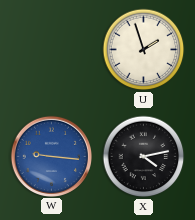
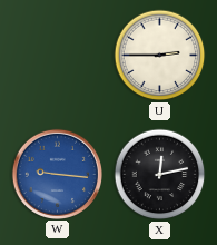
U: 1:57 -> 2:45
X: 4:13 -> 12:13
